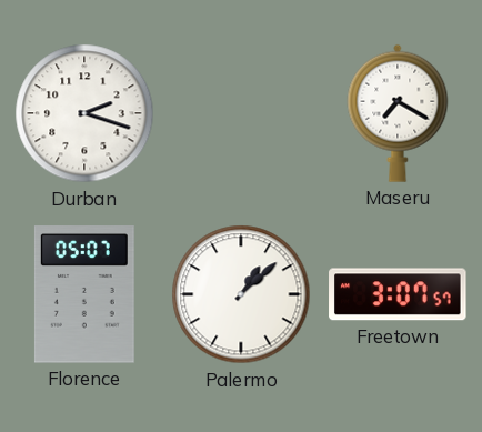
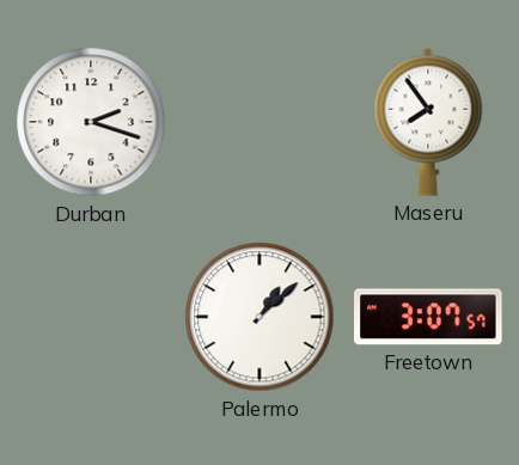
Maseru: 7:20 -> 7:54
Florence: 05:07 -> none
